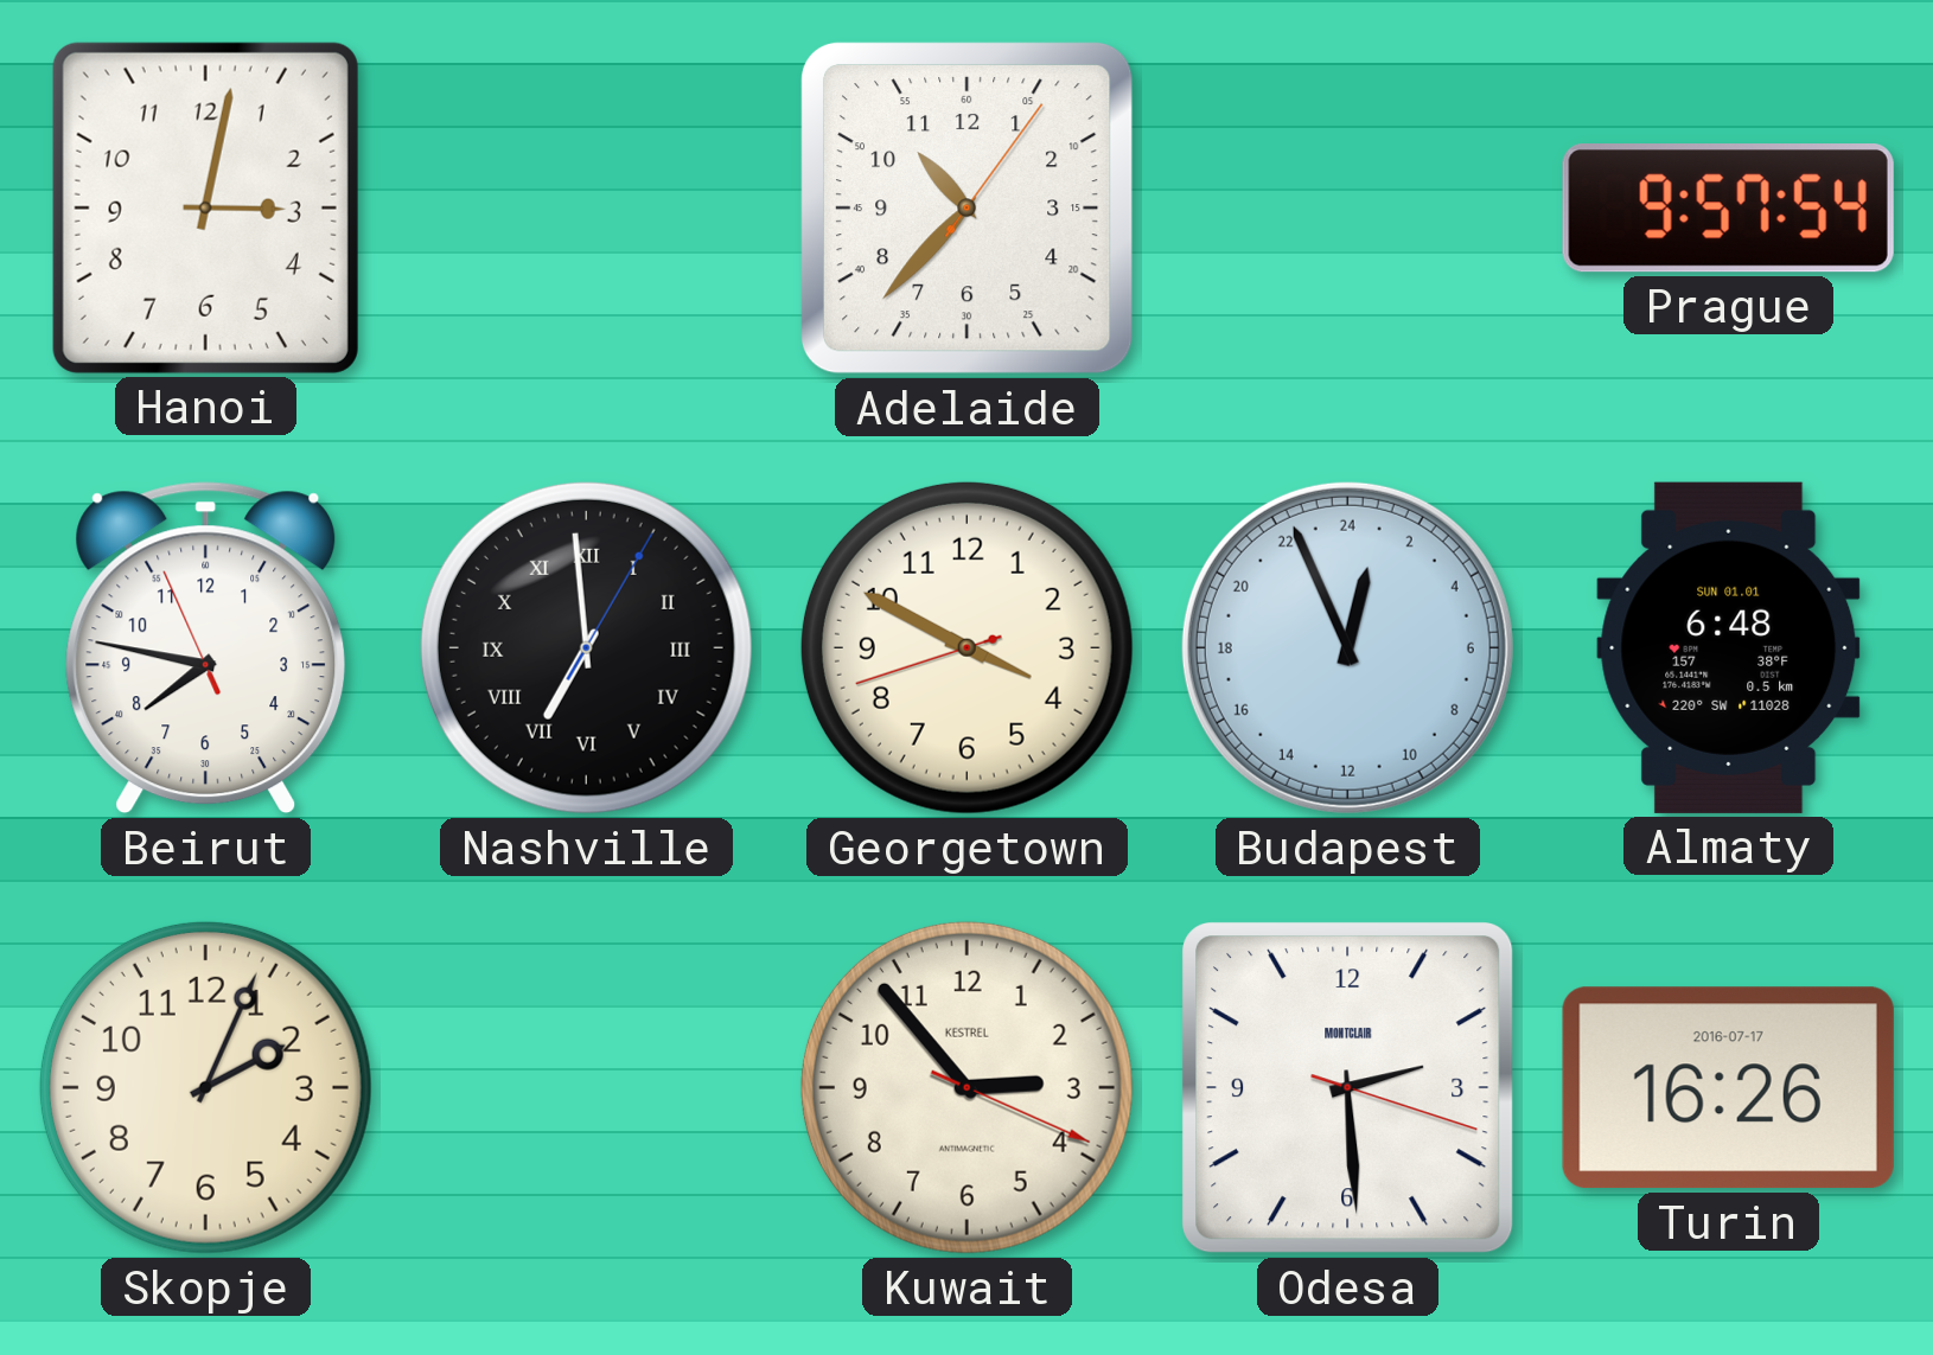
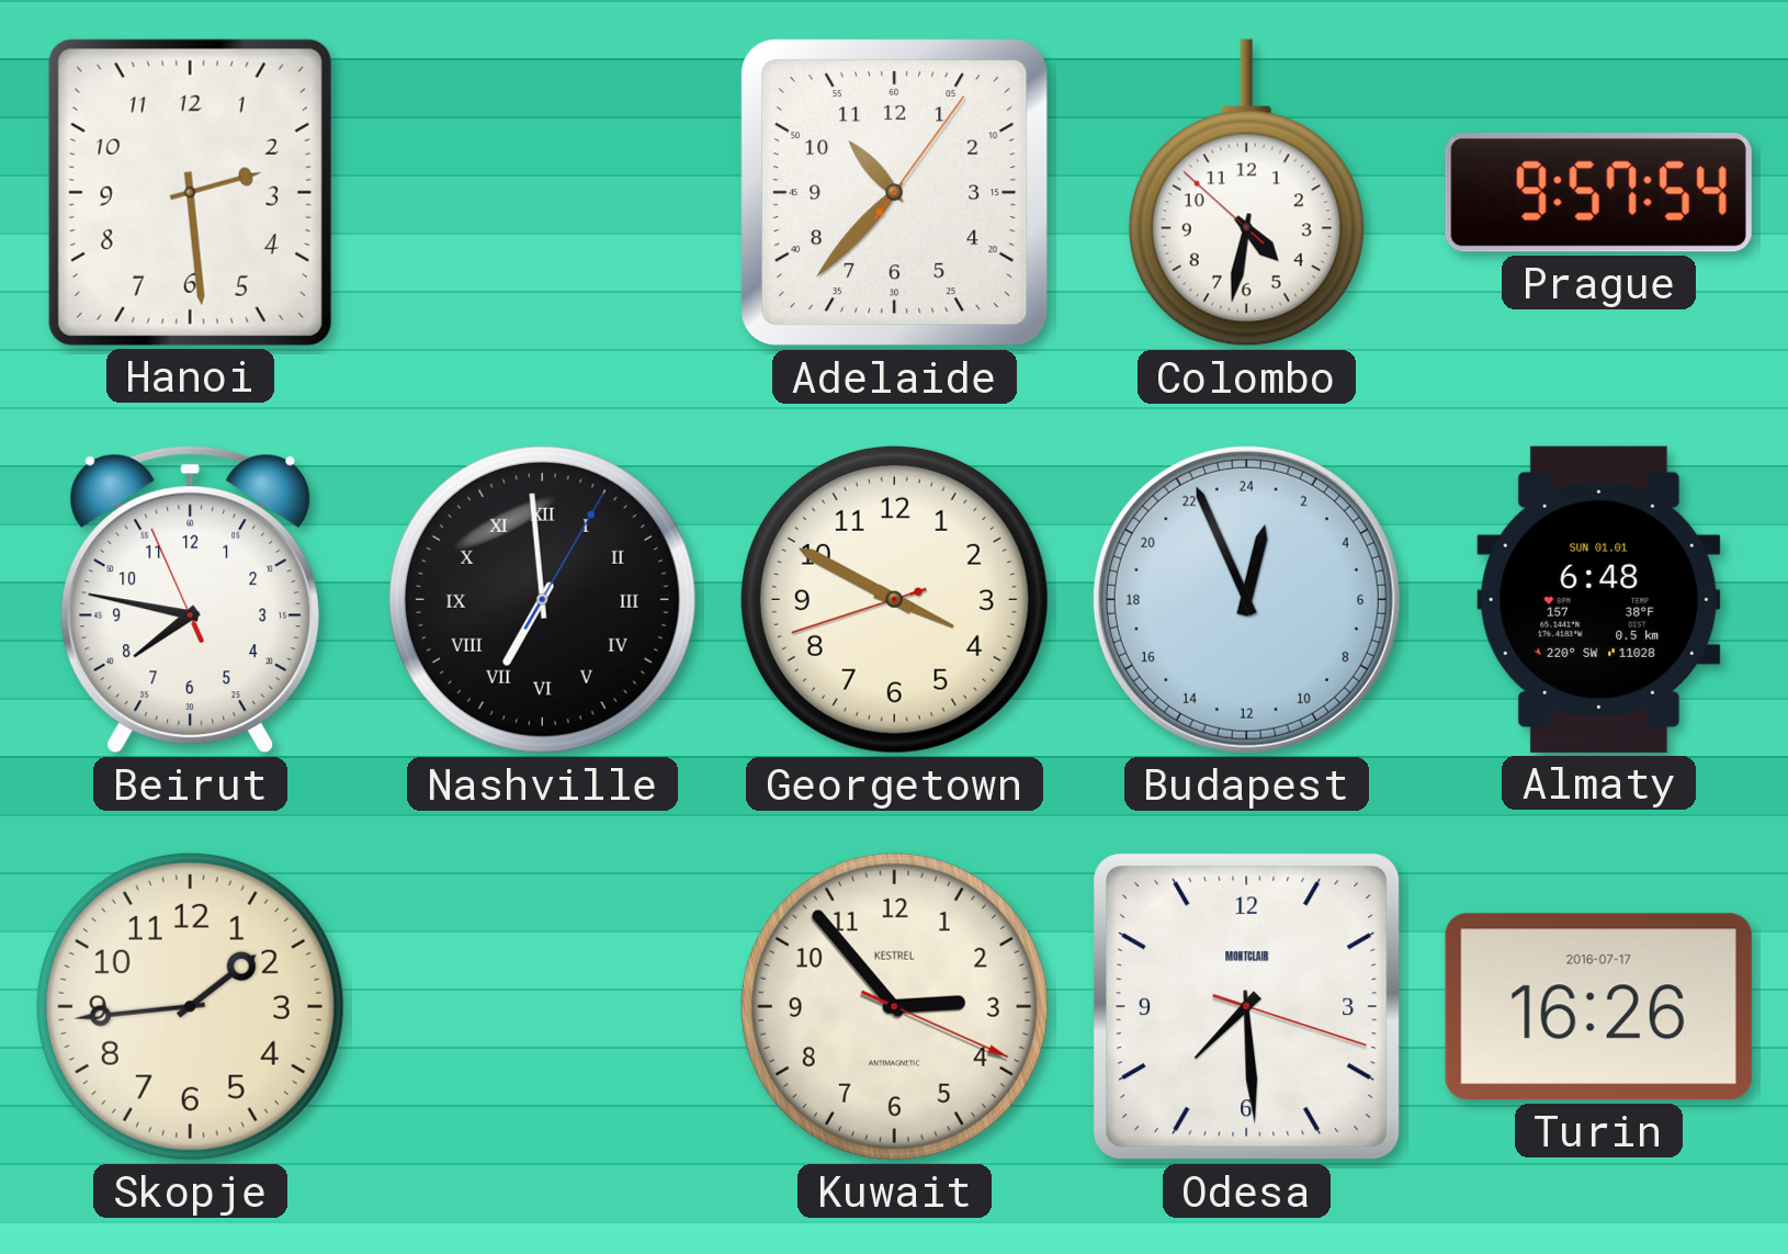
Hanoi: 3:02 -> 2:29
Colombo: none -> 4:31
Skopje: 2:04 -> 1:44
Odesa: 2:29 -> 7:29
